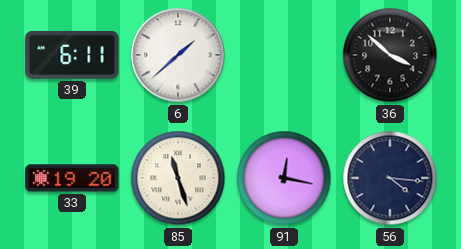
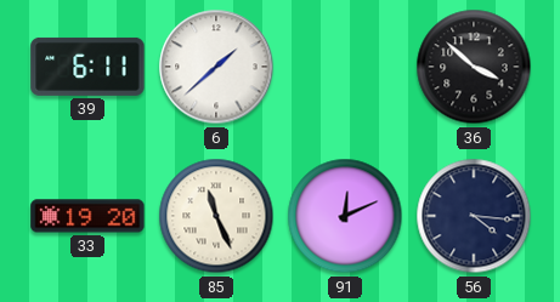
85: 11:27 -> 11:26
91: 12:17 -> 12:11
